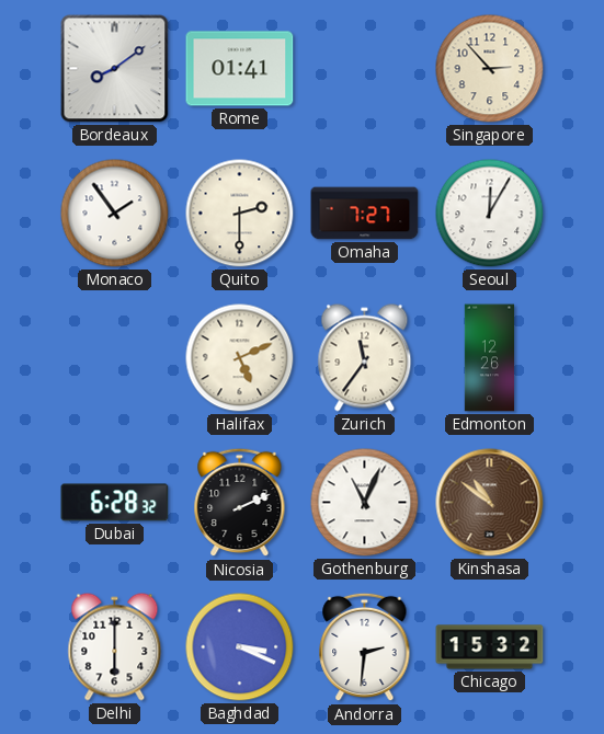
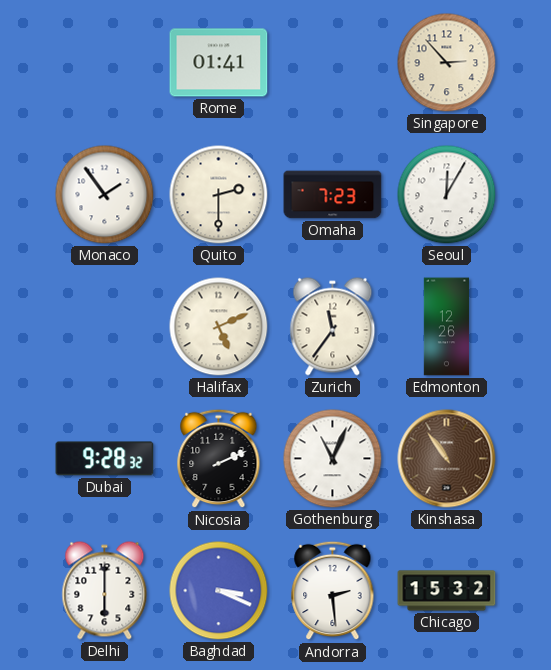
Bordeaux: 8:09 -> none
Omaha: 7:27 -> 7:23
Dubai: 6:28 -> 9:28
Kinshasa: 10:51 -> 10:54
Andorra: 2:31 -> 2:29
